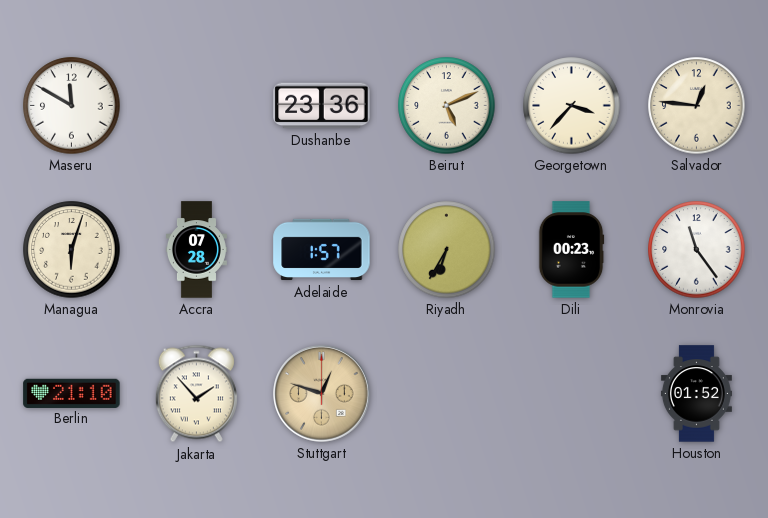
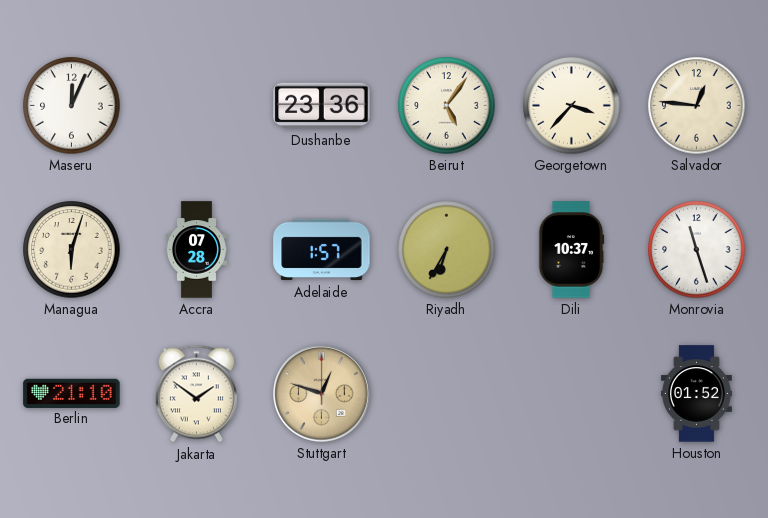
Maseru: 11:50 -> 12:04
Beirut: 5:11 -> 5:06
Dili: 00:23 -> 10:37
Monrovia: 11:24 -> 11:27
Jakarta: 1:53 -> 1:51
